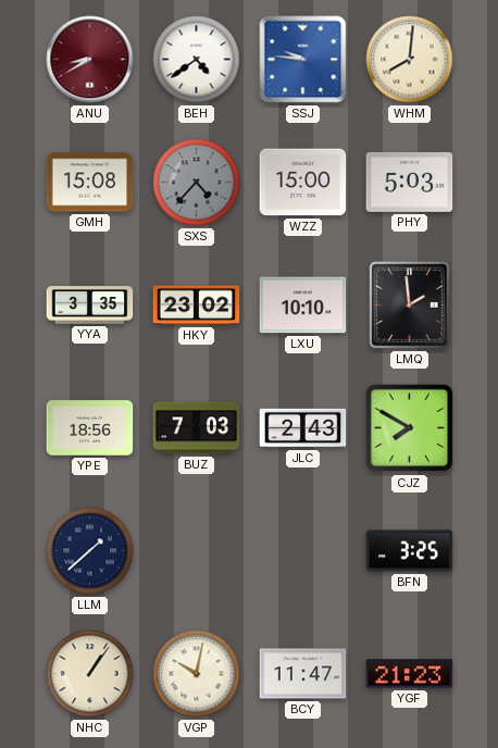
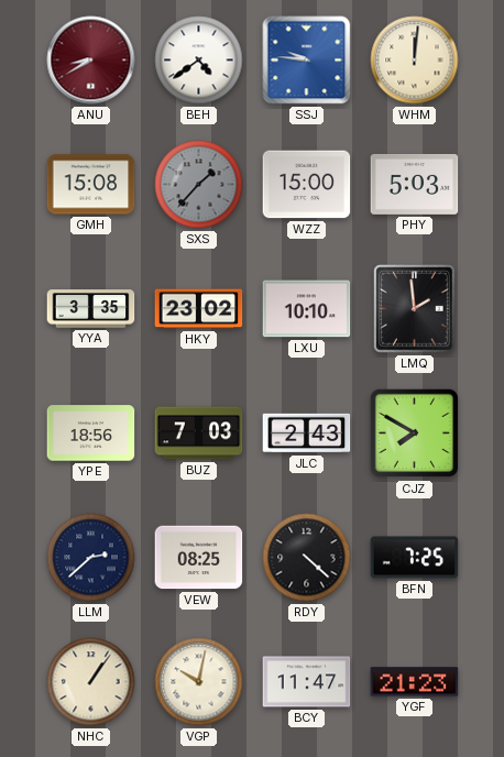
WHM: 8:01 -> 12:01
SXS: 4:37 -> 1:37
LLM: 1:38 -> 2:38
VEW: none -> 08:25
RDY: none -> 4:22
BFN: 3:25 -> 7:25
